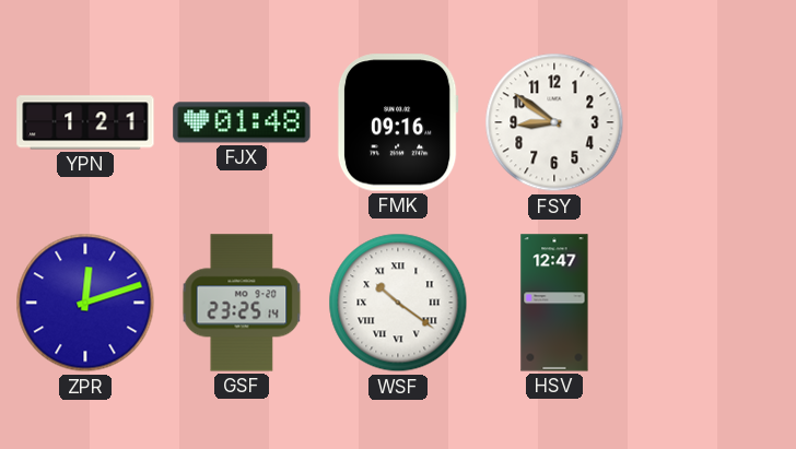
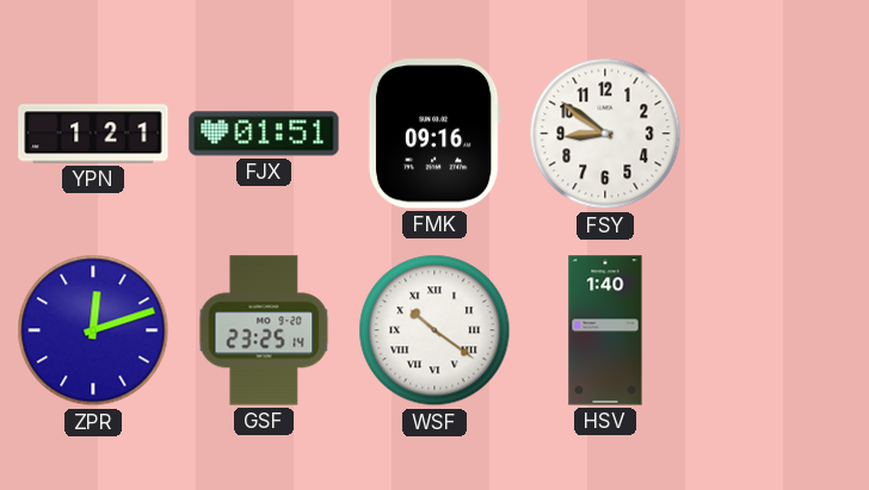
FJX: 01:48 -> 01:51
HSV: 12:47 -> 1:40
